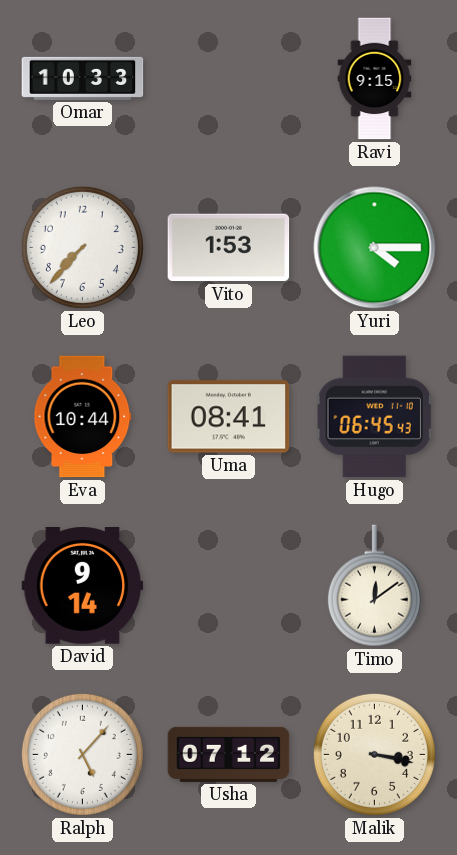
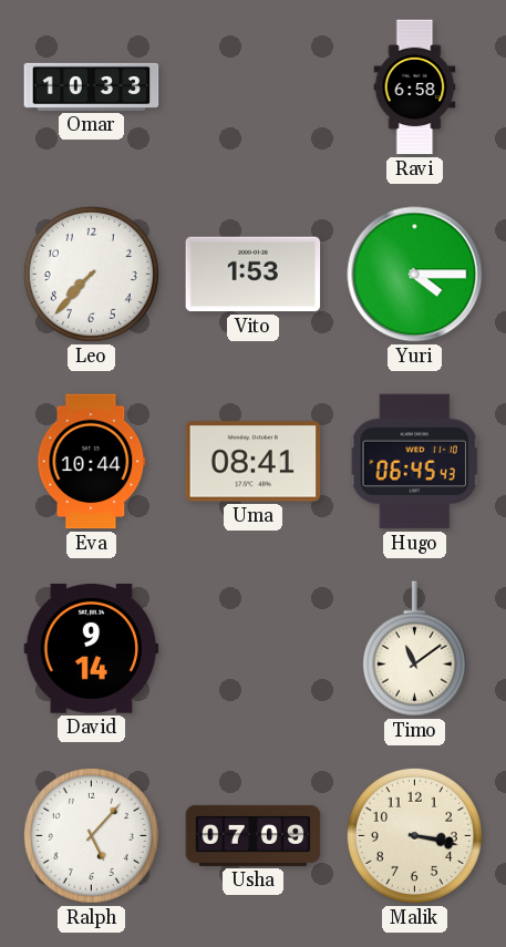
Ravi: 9:15 -> 6:58
Timo: 12:09 -> 11:09
Usha: 07:12 -> 07:09
